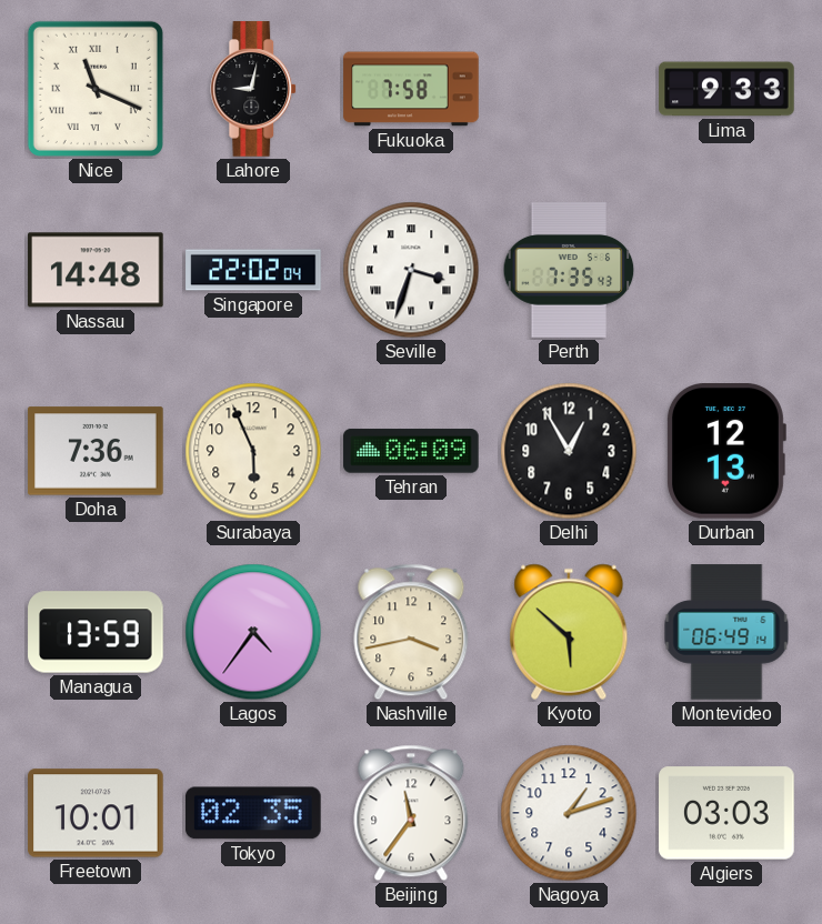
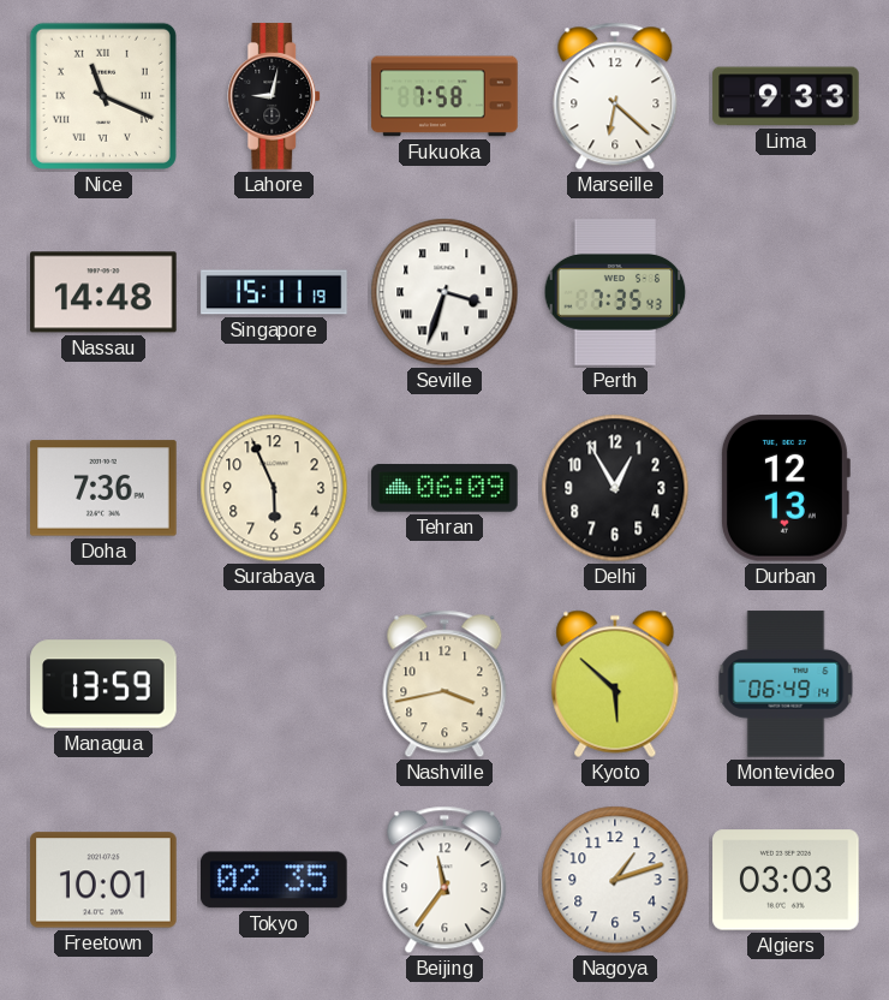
Marseille: none -> 6:22
Singapore: 22:02 -> 15:11
Lagos: 4:36 -> none
